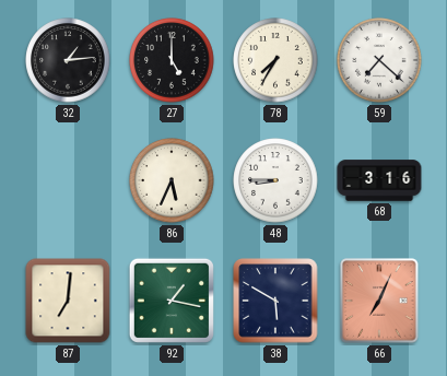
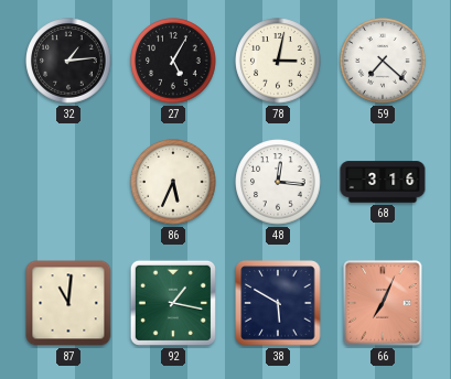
27: 5:00 -> 5:05
78: 7:35 -> 3:02
48: 8:45 -> 12:16
87: 7:01 -> 11:01
